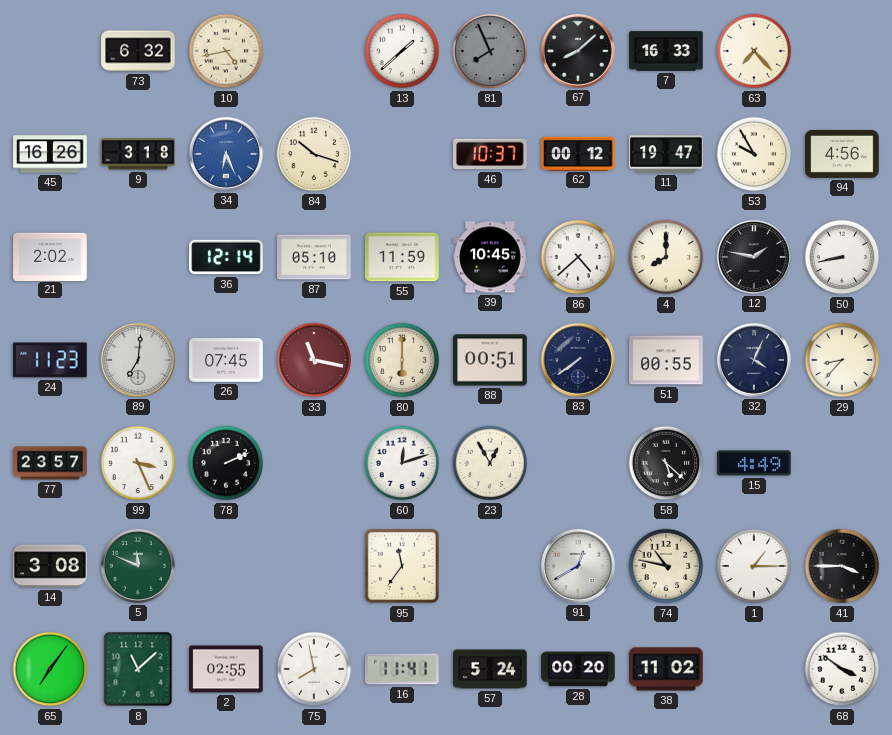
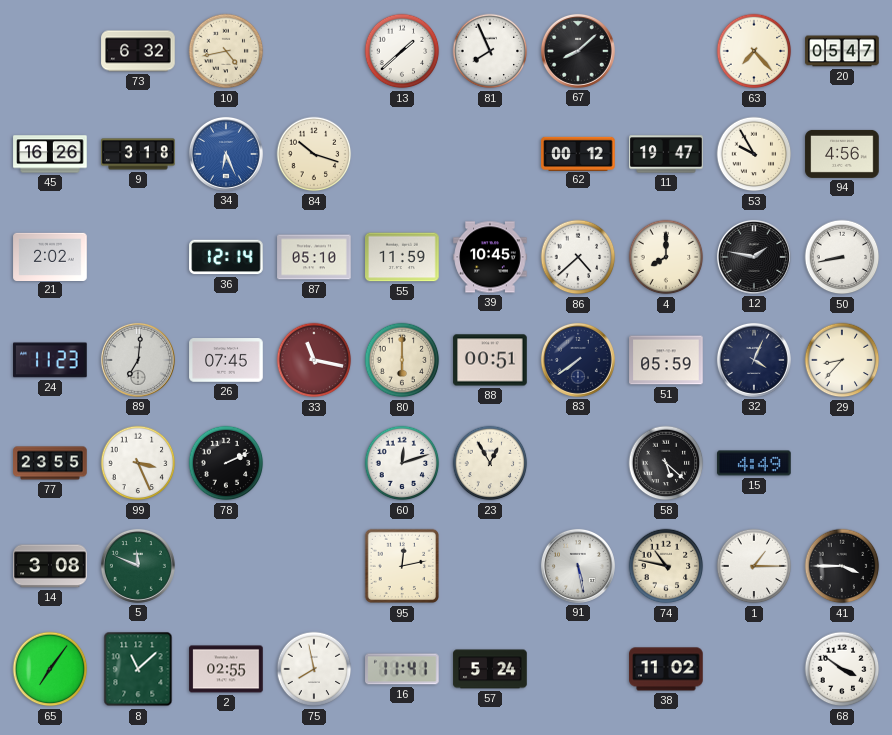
81 dial: grey -> white
7: 16:33 -> none
20: none -> 05:47
46: 10:37 -> none
51: 00:55 -> 05:59
77: 23:57 -> 23:55
95: 11:36 -> 12:13
91: 12:40 -> 5:28
28: 00:20 -> none
